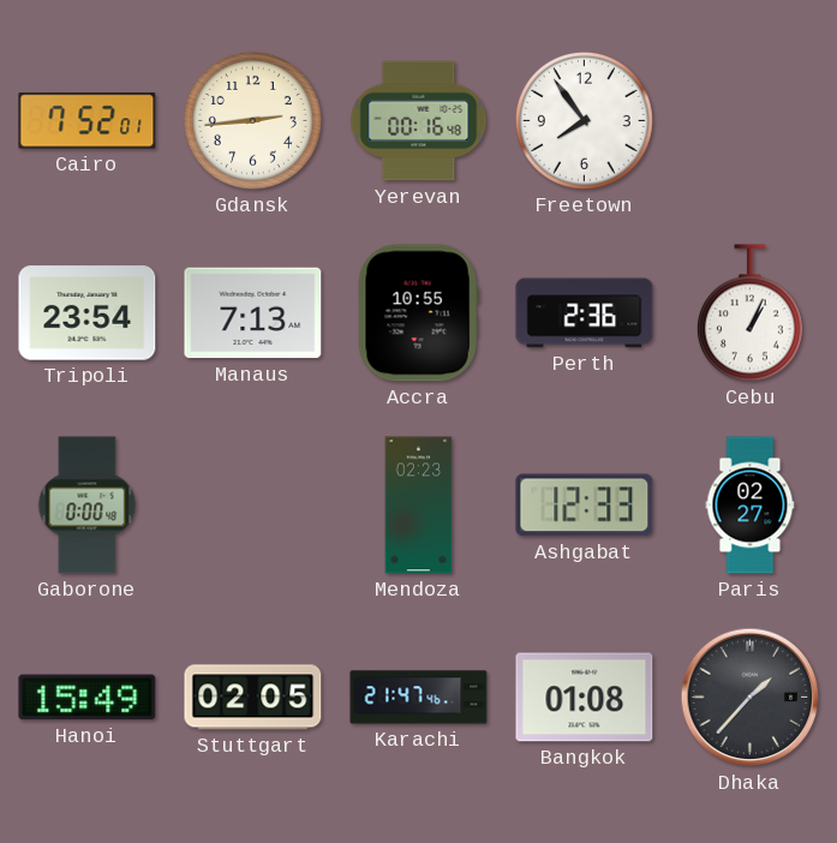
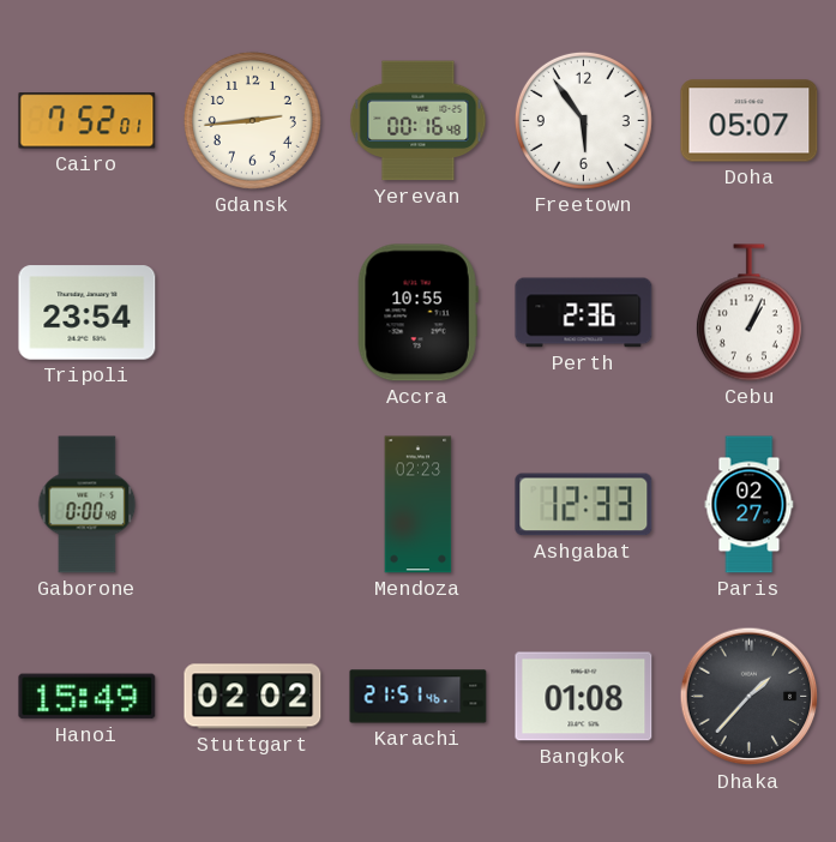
Freetown: 7:54 -> 5:54
Doha: none -> 05:07
Manaus: 7:13 -> none
Stuttgart: 02:05 -> 02:02
Karachi: 21:47 -> 21:51
